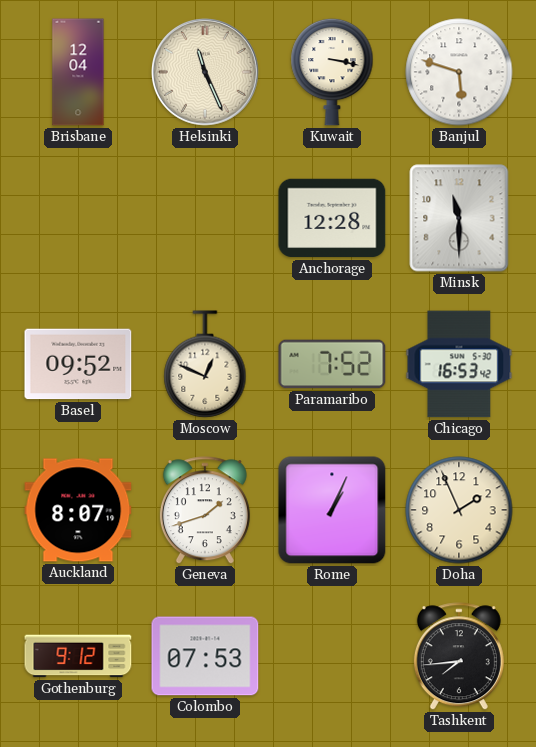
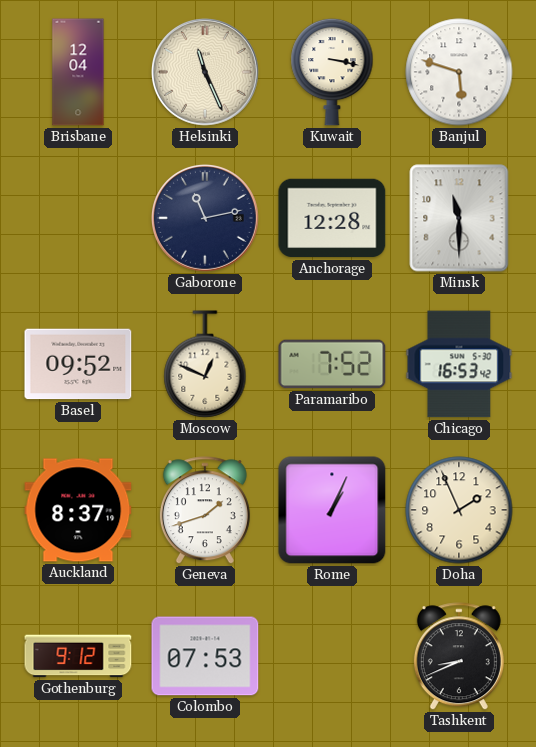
Gaborone: none -> 11:13
Auckland: 8:07 -> 8:37
Tashkent: 7:44 -> 8:41
